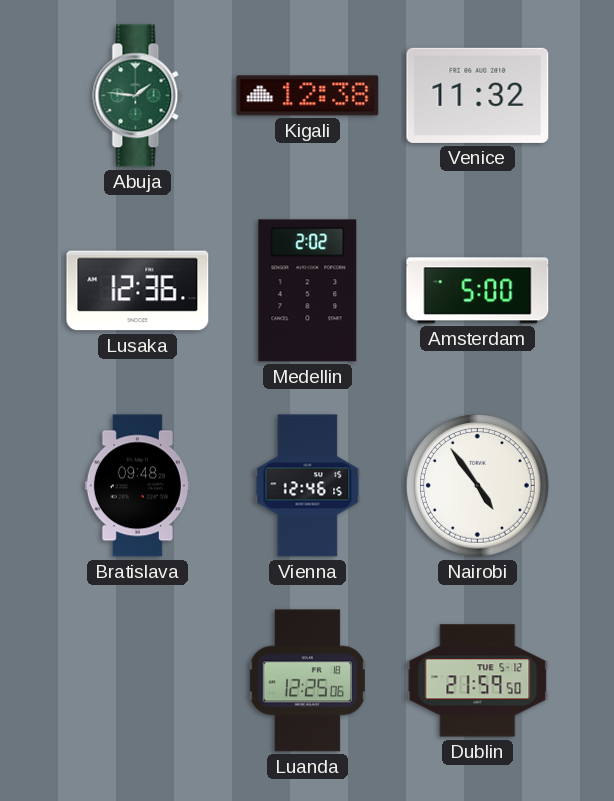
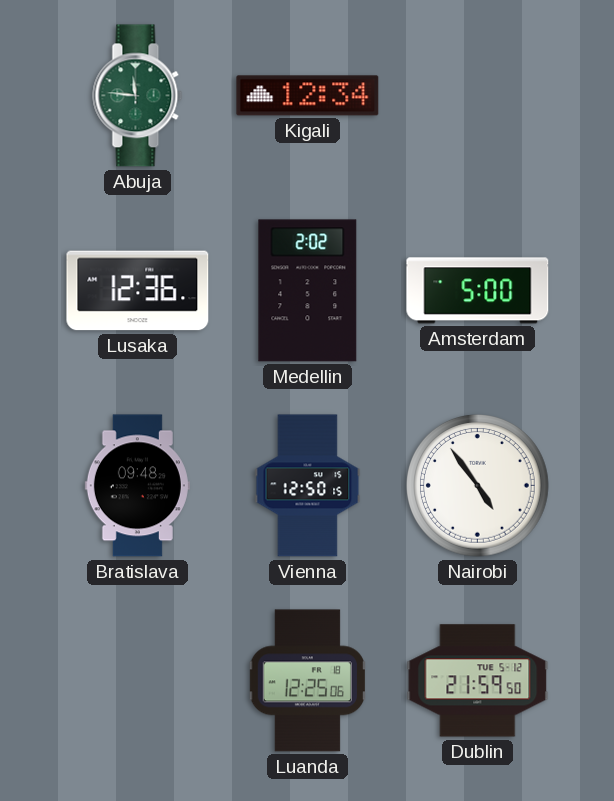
Abuja: 1:46 -> 11:46
Kigali: 12:38 -> 12:34
Venice: 11:32 -> none
Vienna: 12:46 -> 12:50
